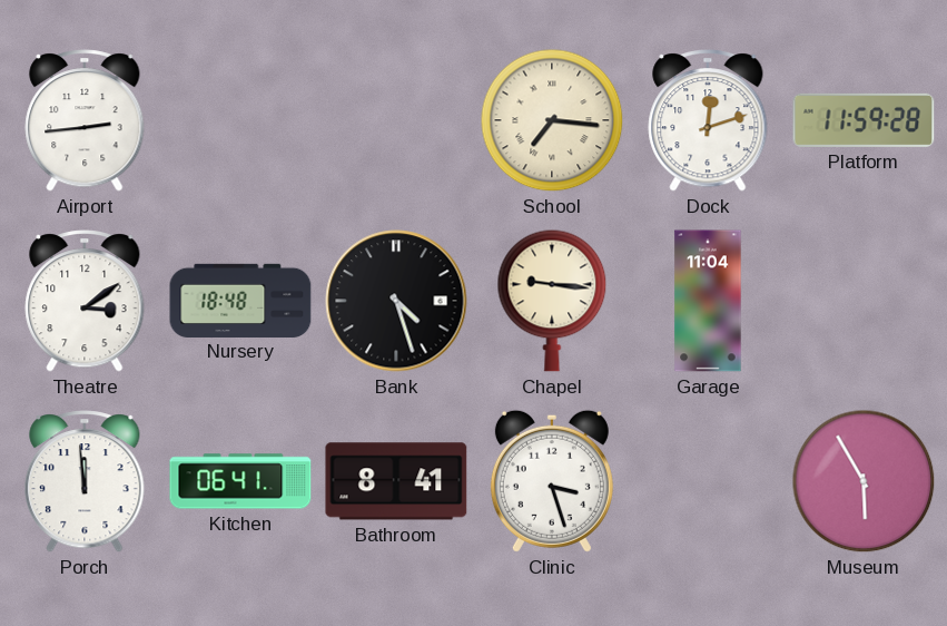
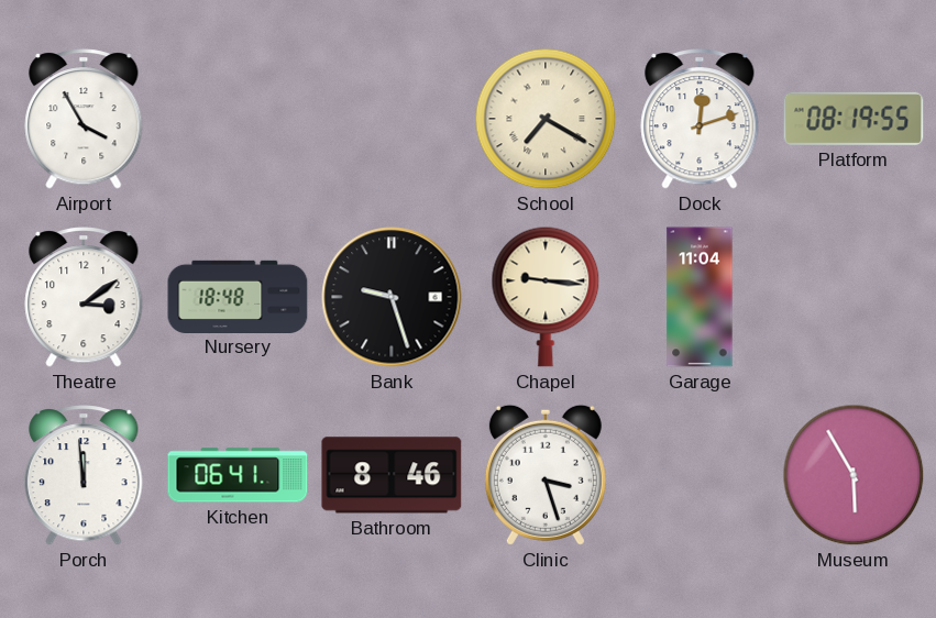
Airport: 2:44 -> 3:55
School: 7:16 -> 7:20
Platform: 11:59 -> 08:19
Bank: 4:27 -> 9:27
Bathroom: 8:41 -> 8:46
